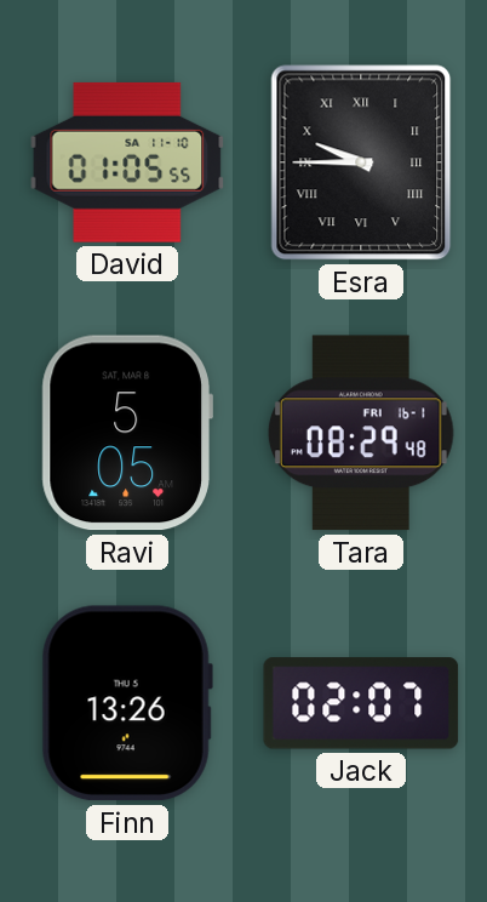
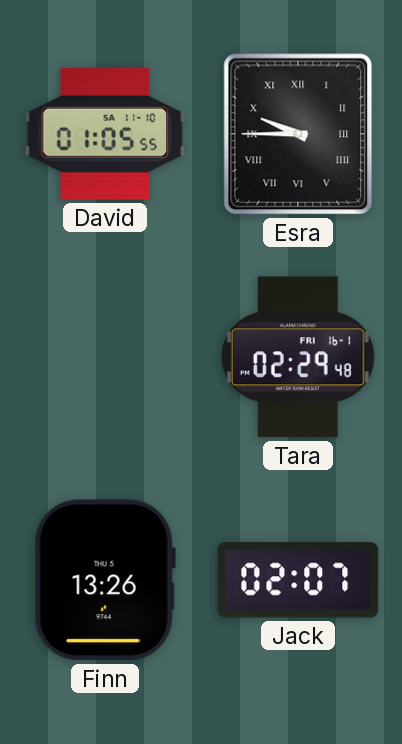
Ravi: 5:05 -> none
Tara: 08:29 -> 02:29
